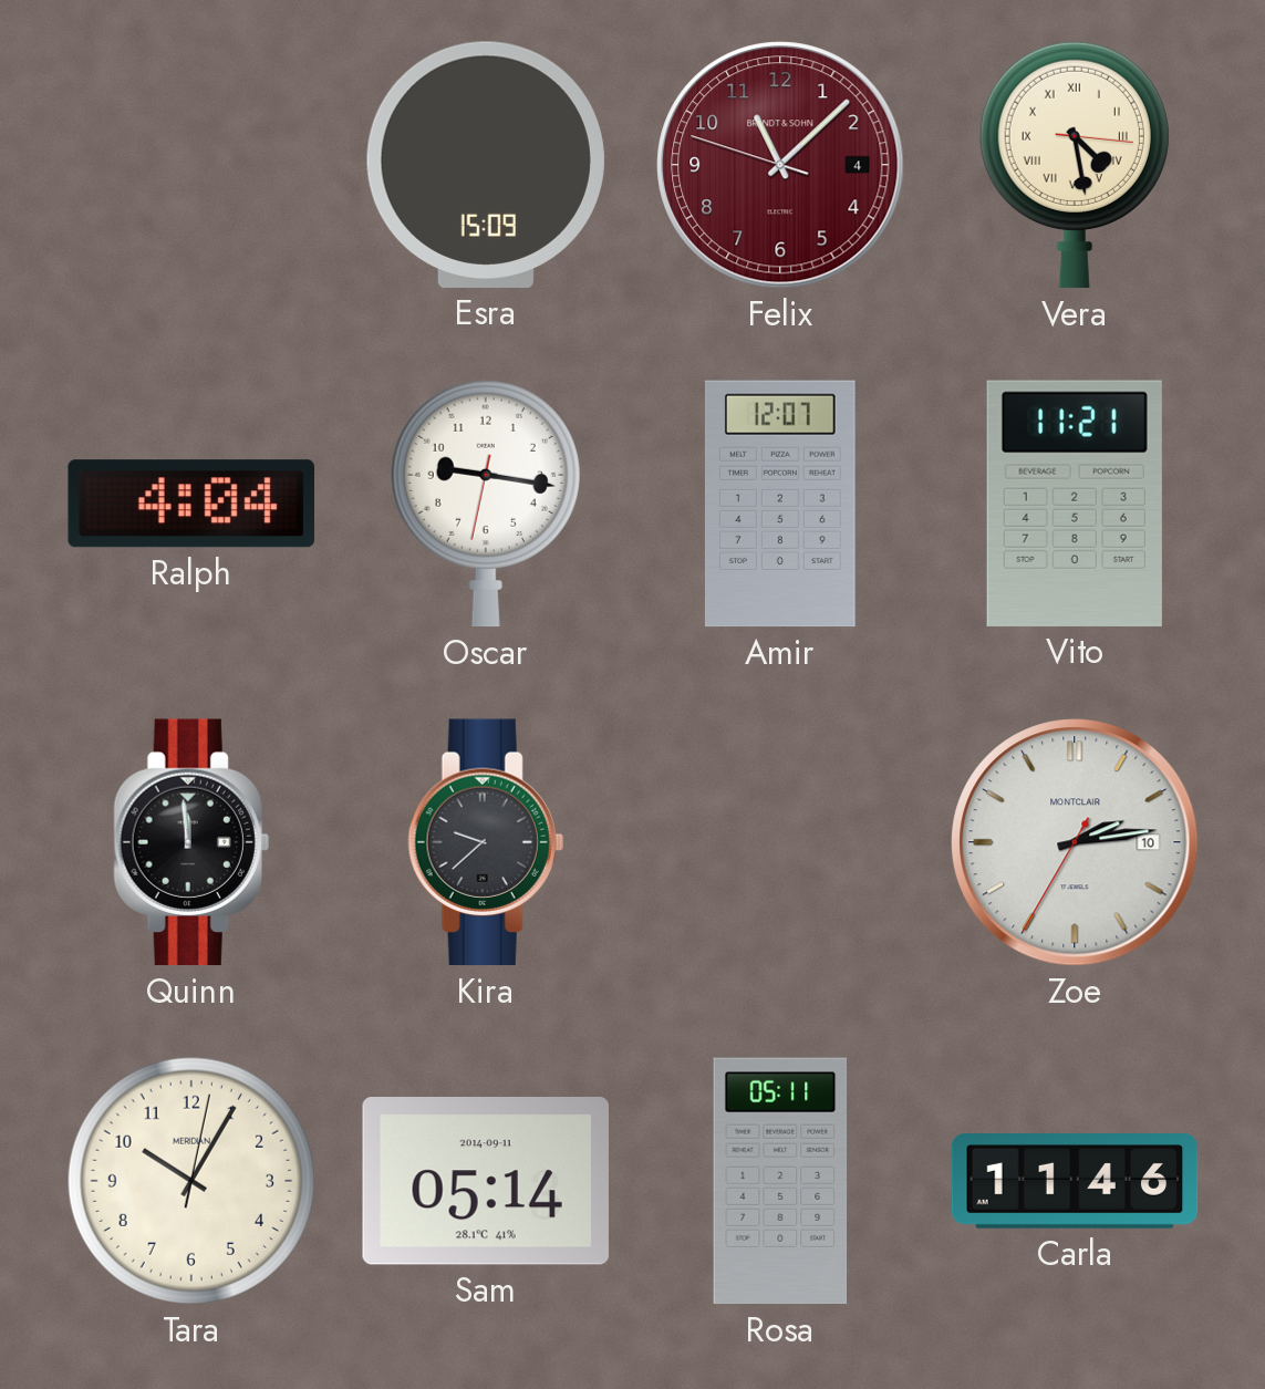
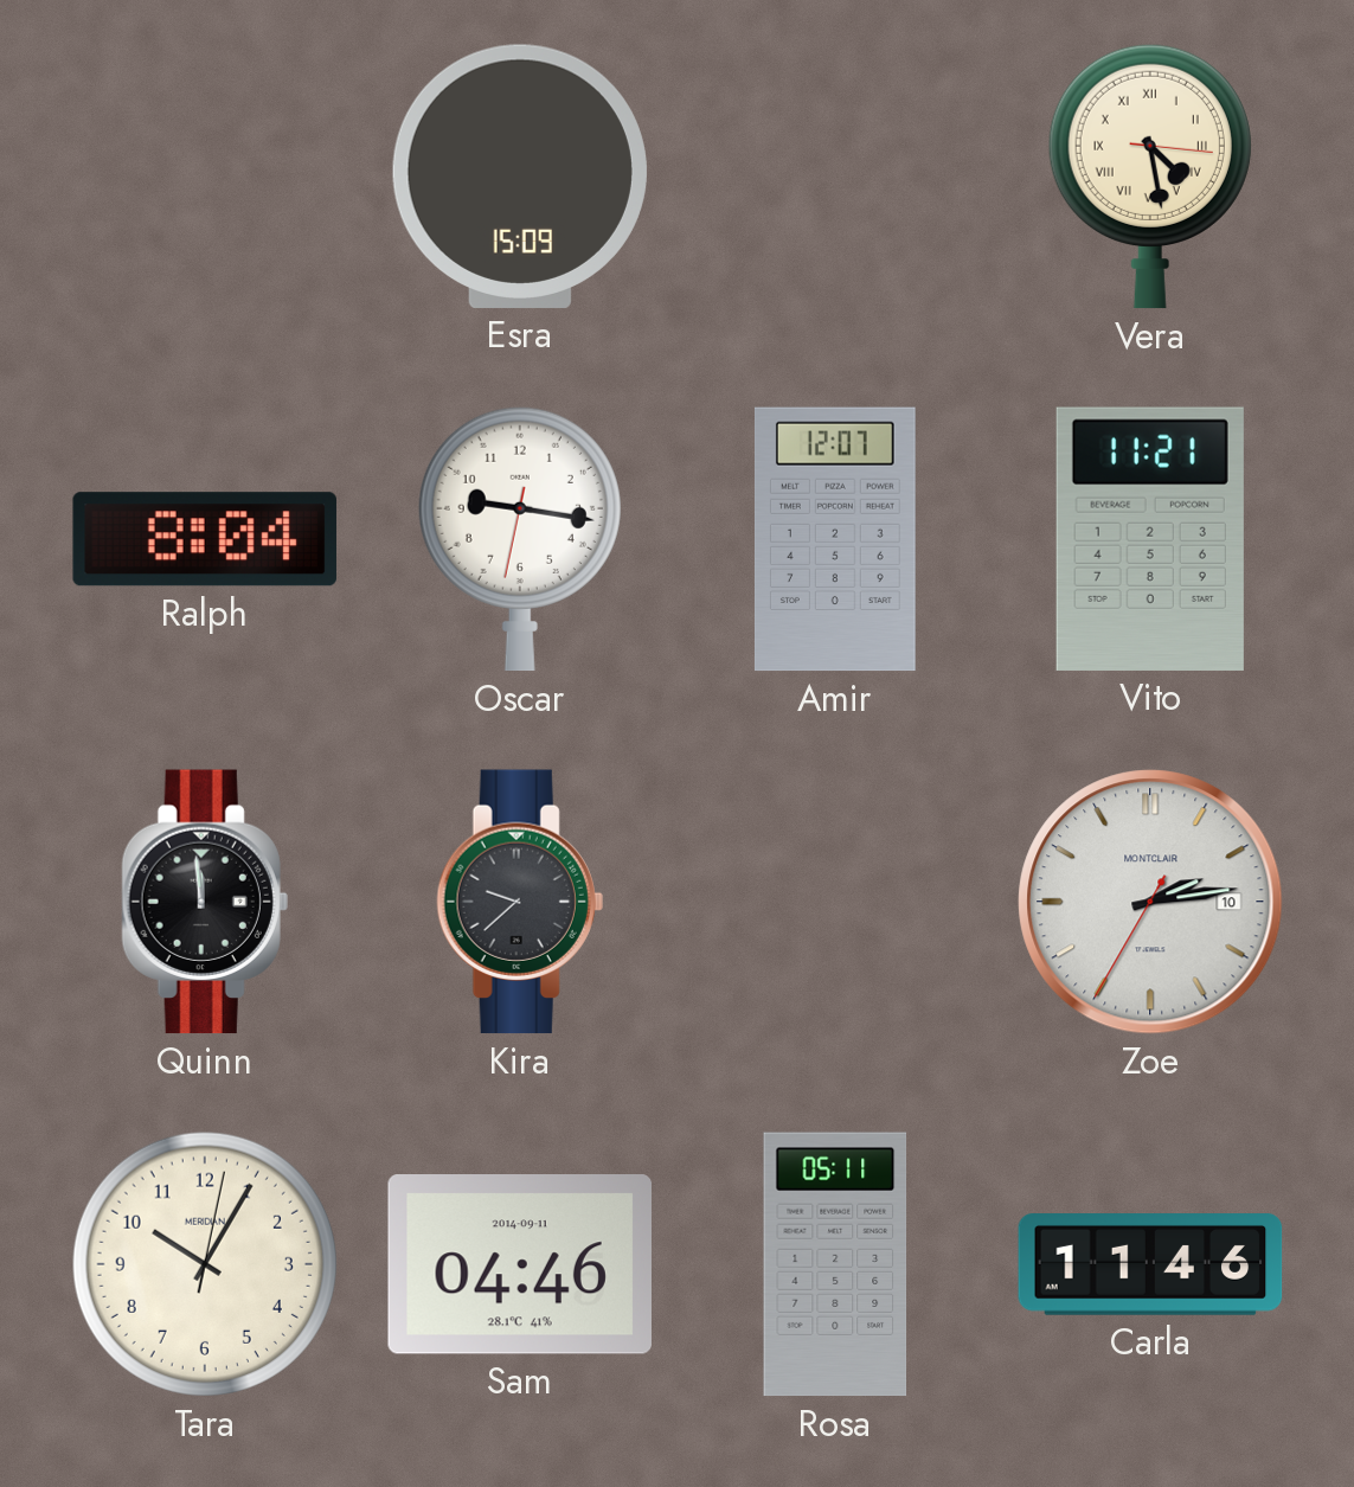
Felix: 11:07 -> none
Ralph: 4:04 -> 8:04
Sam: 05:14 -> 04:46
